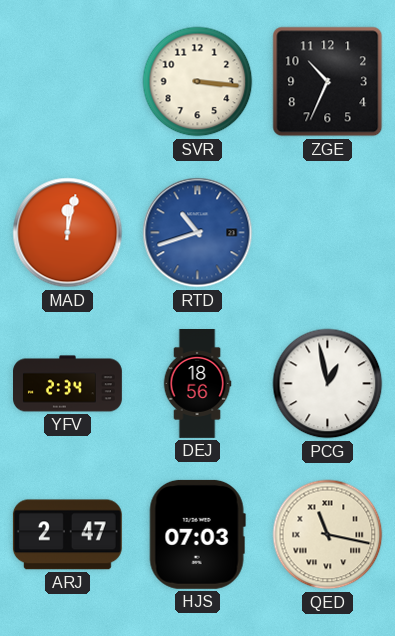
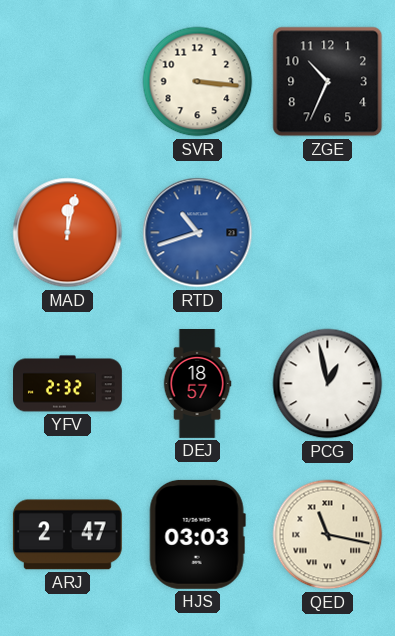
YFV: 2:34 -> 2:32
DEJ: 18:56 -> 18:57
HJS: 07:03 -> 03:03
